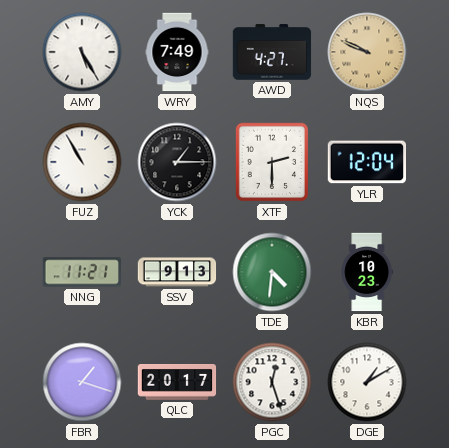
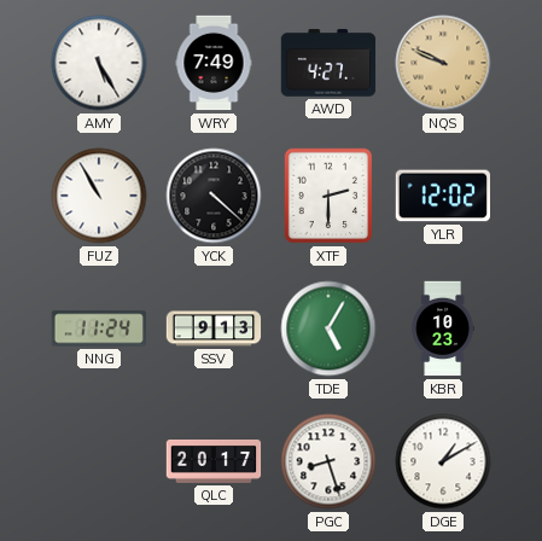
YCK: 1:15 -> 4:22
YLR: 12:04 -> 12:02
NNG: 11:21 -> 11:24
TDE: 4:31 -> 5:05
FBR: 1:18 -> none
PGC: 12:27 -> 8:27
